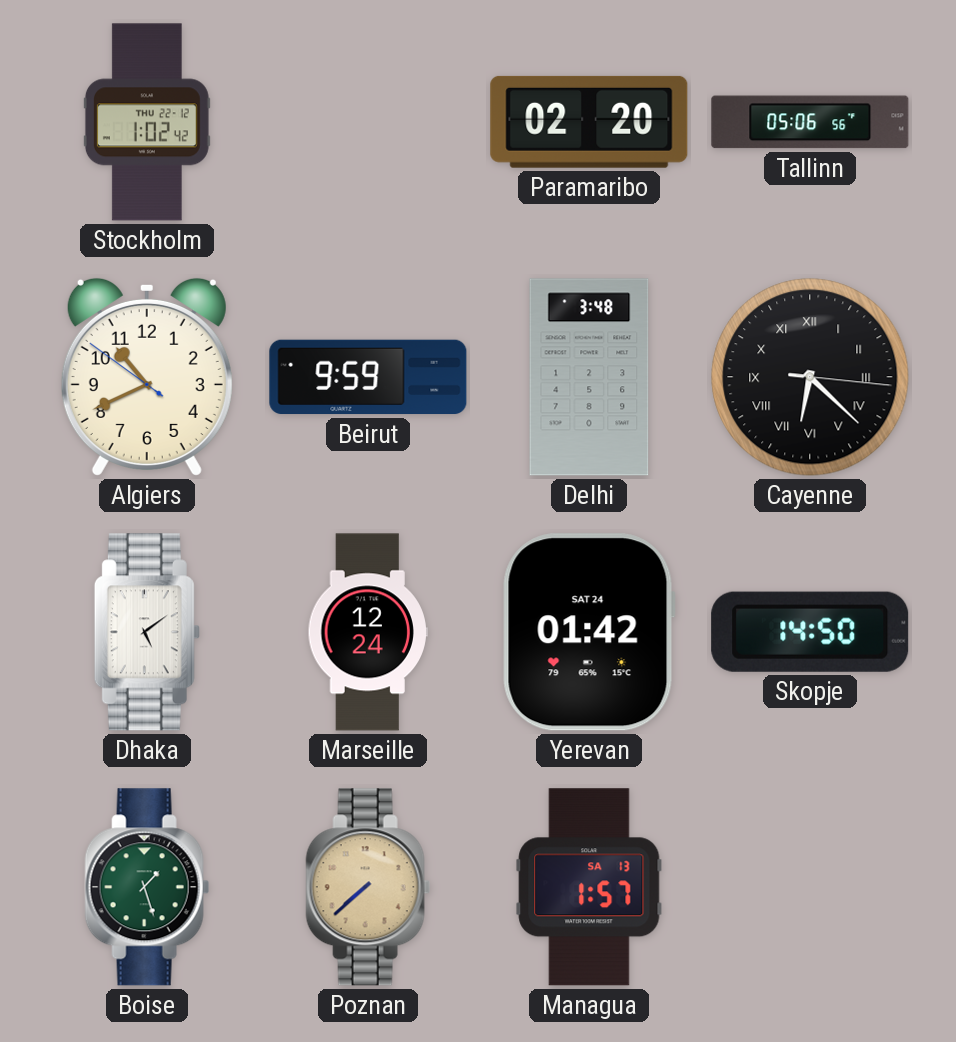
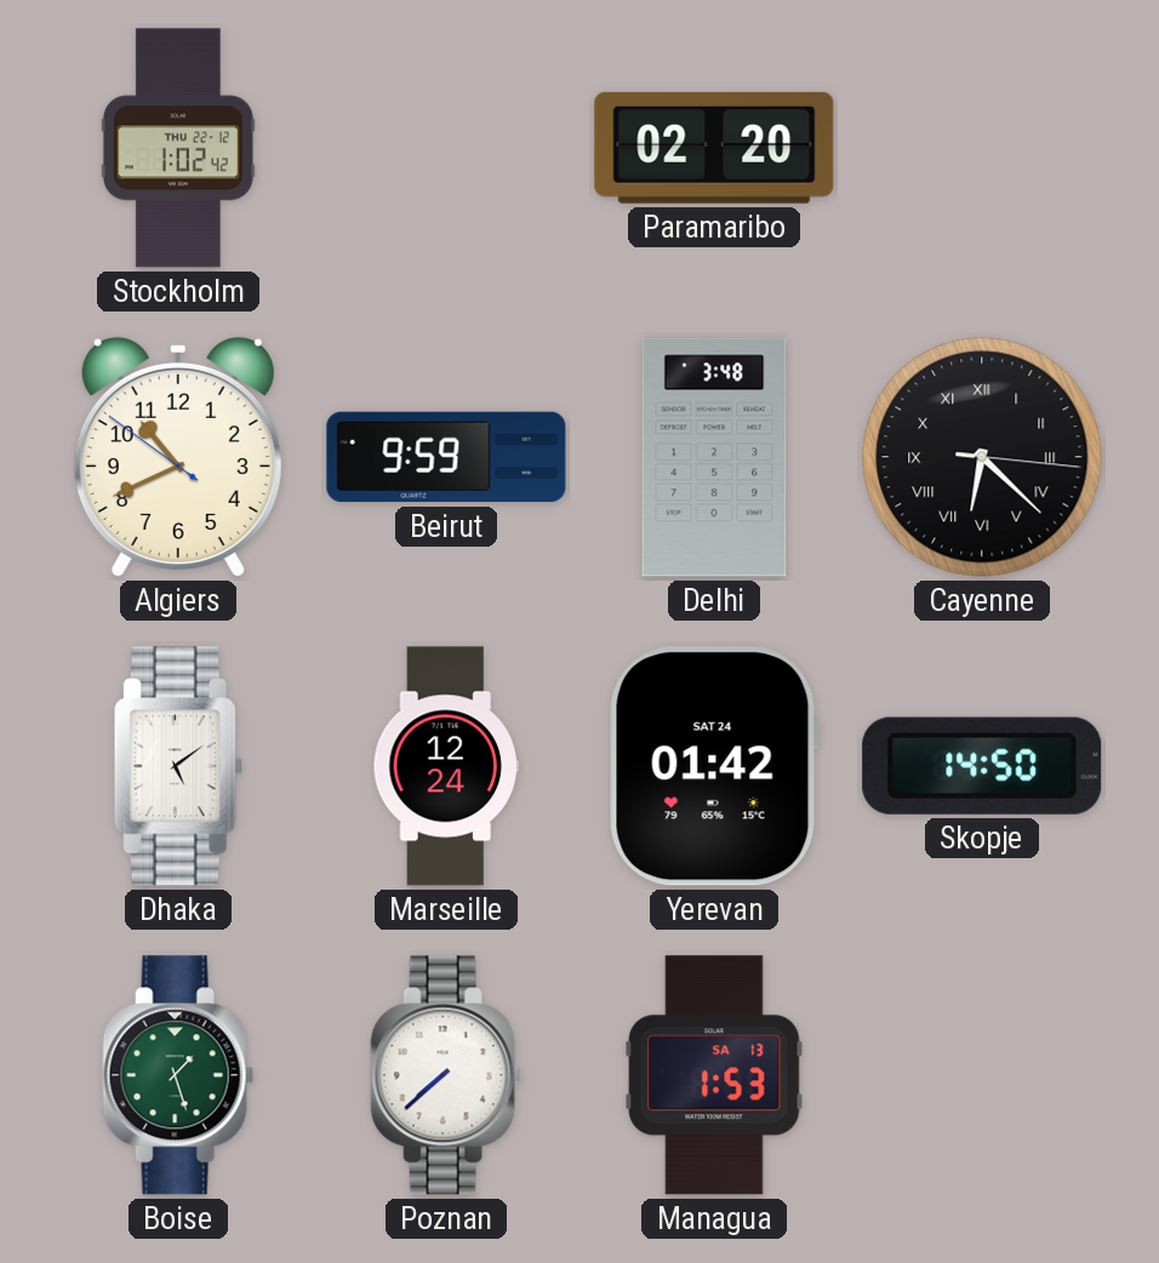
Tallinn: 05:06 -> none
Poznan dial: champagne -> white
Managua: 1:57 -> 1:53
